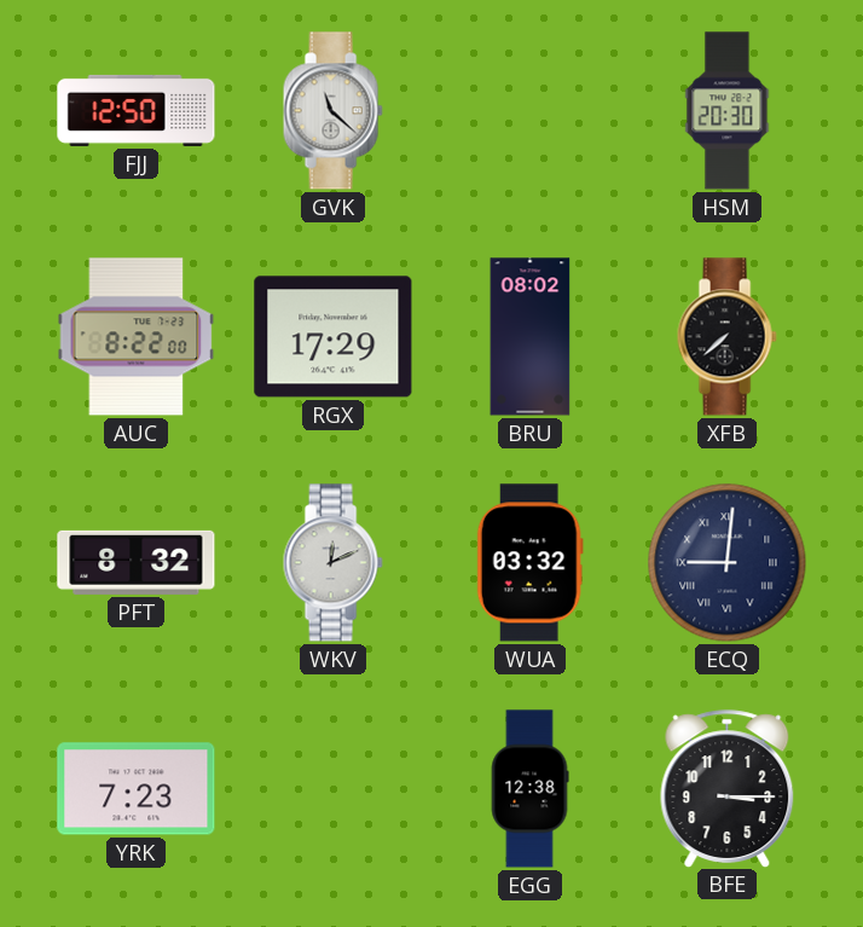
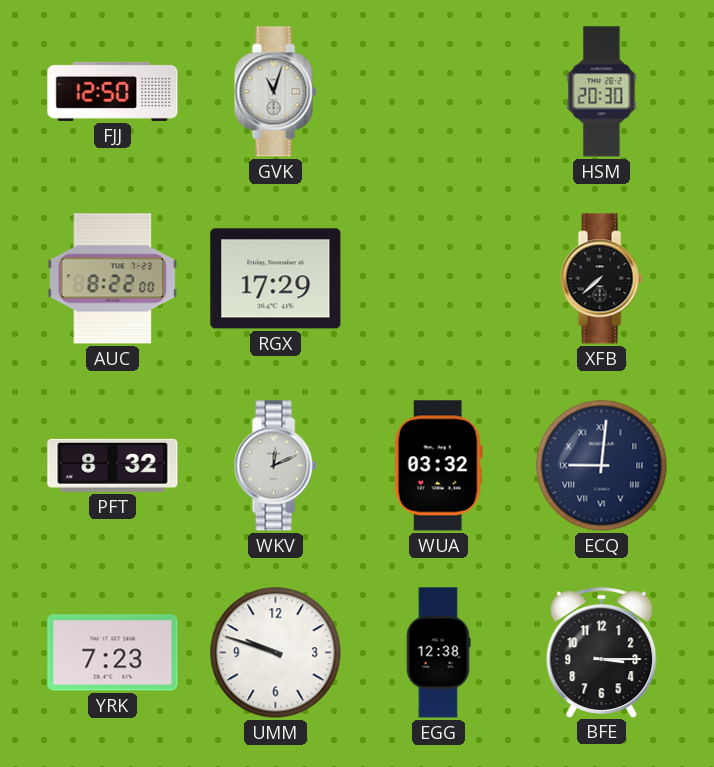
GVK: 11:22 -> 11:03
BRU: 08:02 -> none
UMM: none -> 9:48
